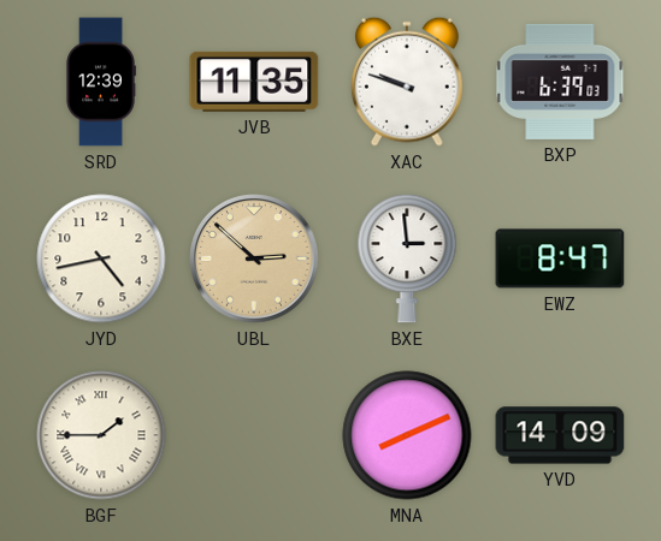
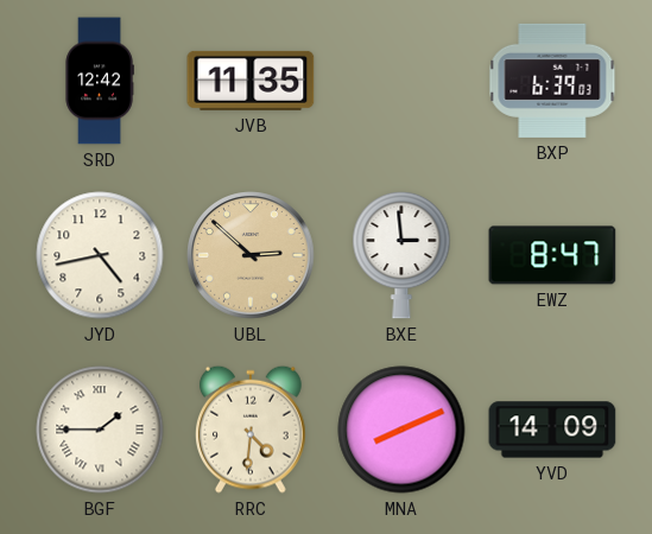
SRD: 12:39 -> 12:42
XAC: 9:48 -> none
RRC: none -> 4:31
